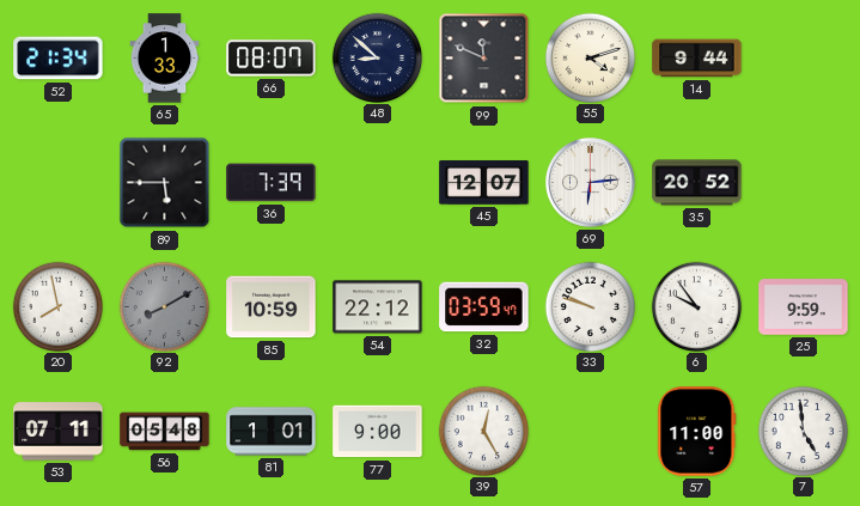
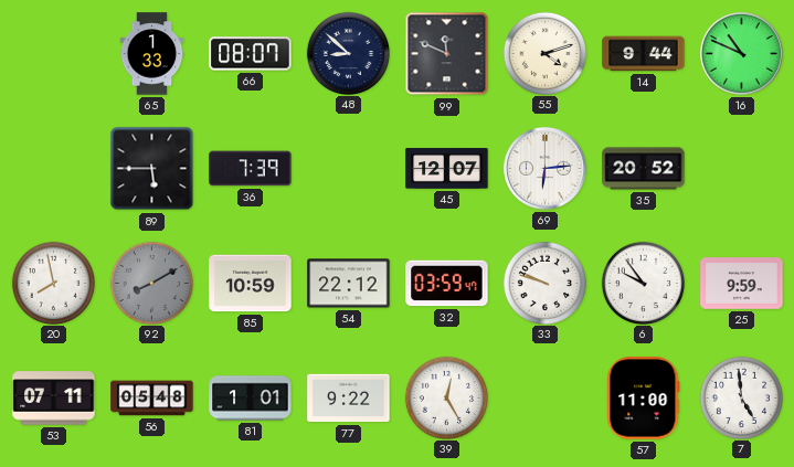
52: 21:34 -> none
16: none -> 10:49
77: 9:00 -> 9:22
